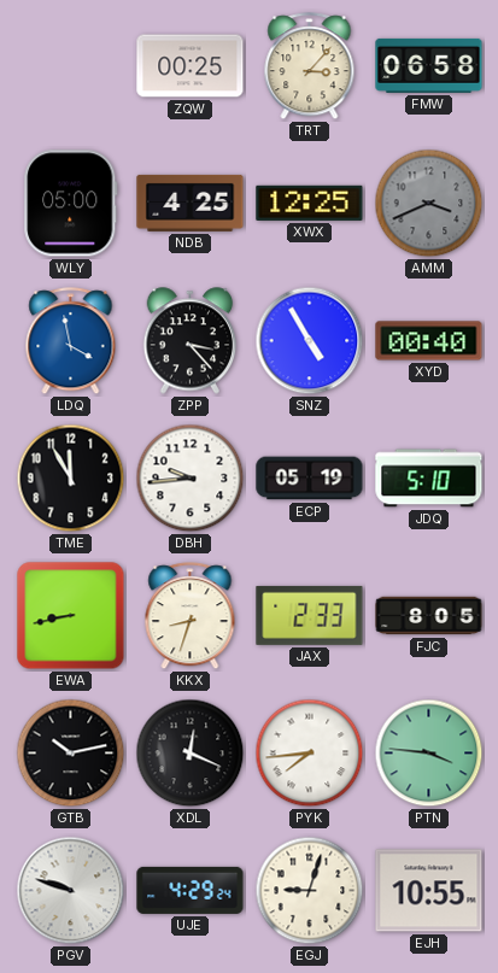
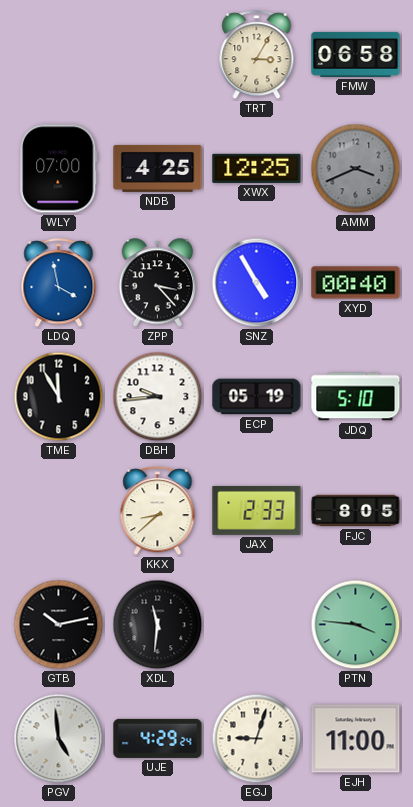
ZQW: 00:25 -> none
TRT: 3:07 -> 3:05
WLY: 05:00 -> 07:00
EWA: 8:43 -> none
KKX: 8:33 -> 8:38
XDL: 12:19 -> 11:31
PYK: 7:44 -> none
PGV: 9:48 -> 4:59
EJH: 10:55 -> 11:00
